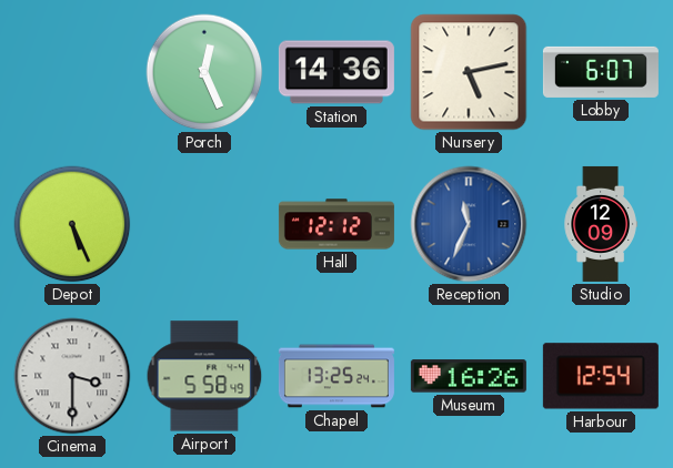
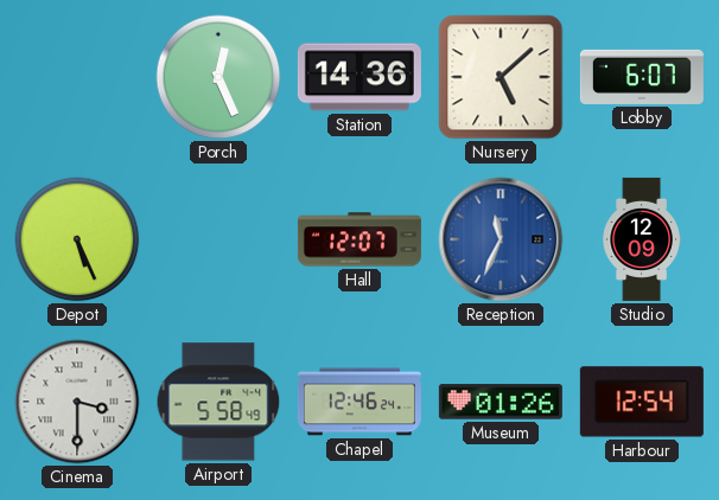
Nursery: 5:13 -> 5:08
Hall: 12:12 -> 12:07
Chapel: 13:25 -> 12:46
Museum: 16:26 -> 01:26
